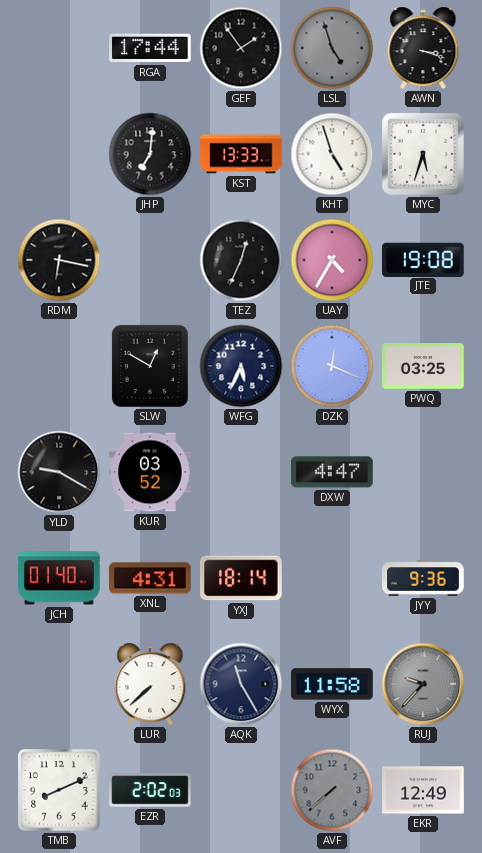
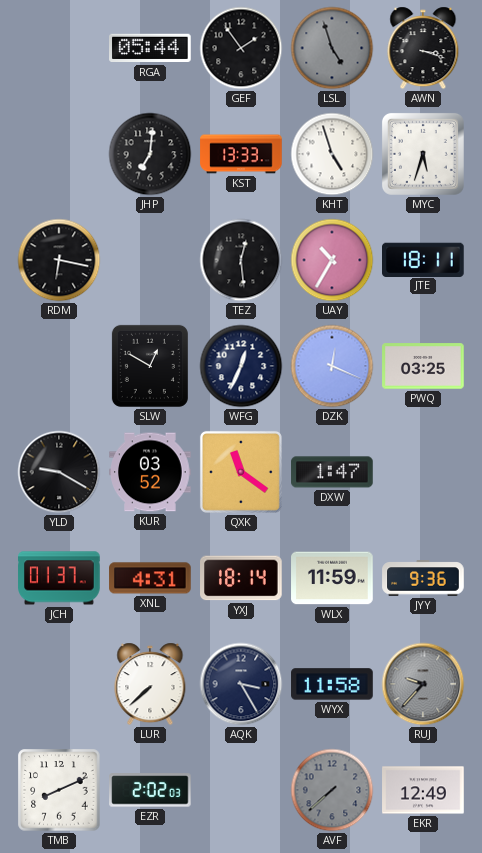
RGA: 17:44 -> 05:44
TEZ: 12:34 -> 12:29
UAY: 4:35 -> 10:35
JTE: 19:08 -> 18:11
WFG: 5:34 -> 12:34
QXK: none -> 11:21
DXW: 4:47 -> 1:47
JCH: 01:40 -> 01:37
WLX: none -> 11:59
AQK: 11:25 -> 3:25
